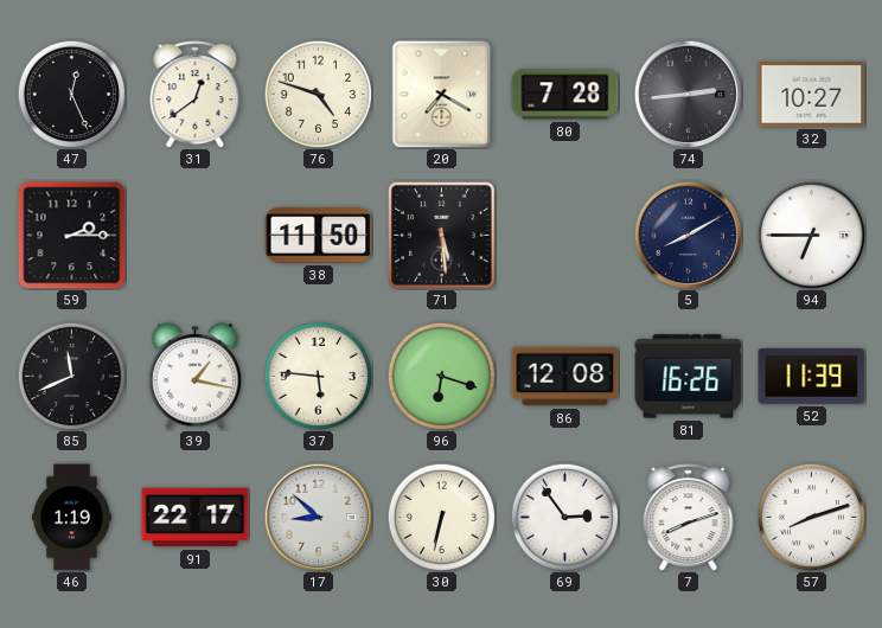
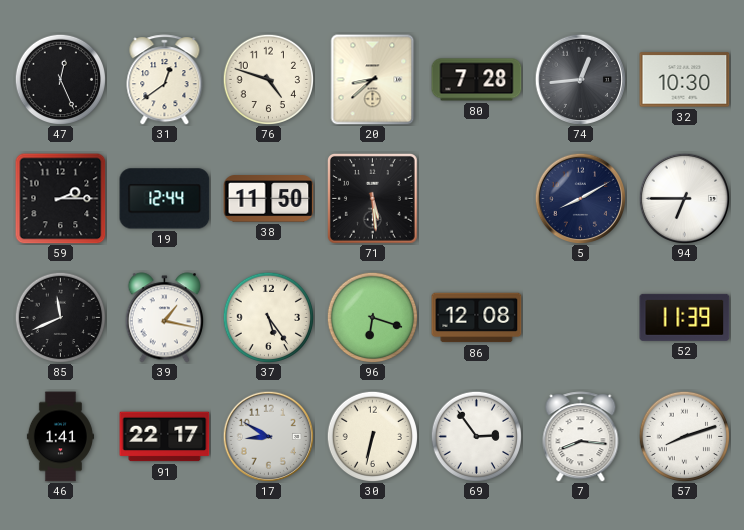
20: 7:20 -> 8:38
74: 2:44 -> 12:44
32: 10:27 -> 10:30
19: none -> 12:44
37: 5:46 -> 5:24
81: 16:26 -> none
46: 1:19 -> 1:41
17: 8:52 -> 8:50
7: 8:12 -> 8:16
